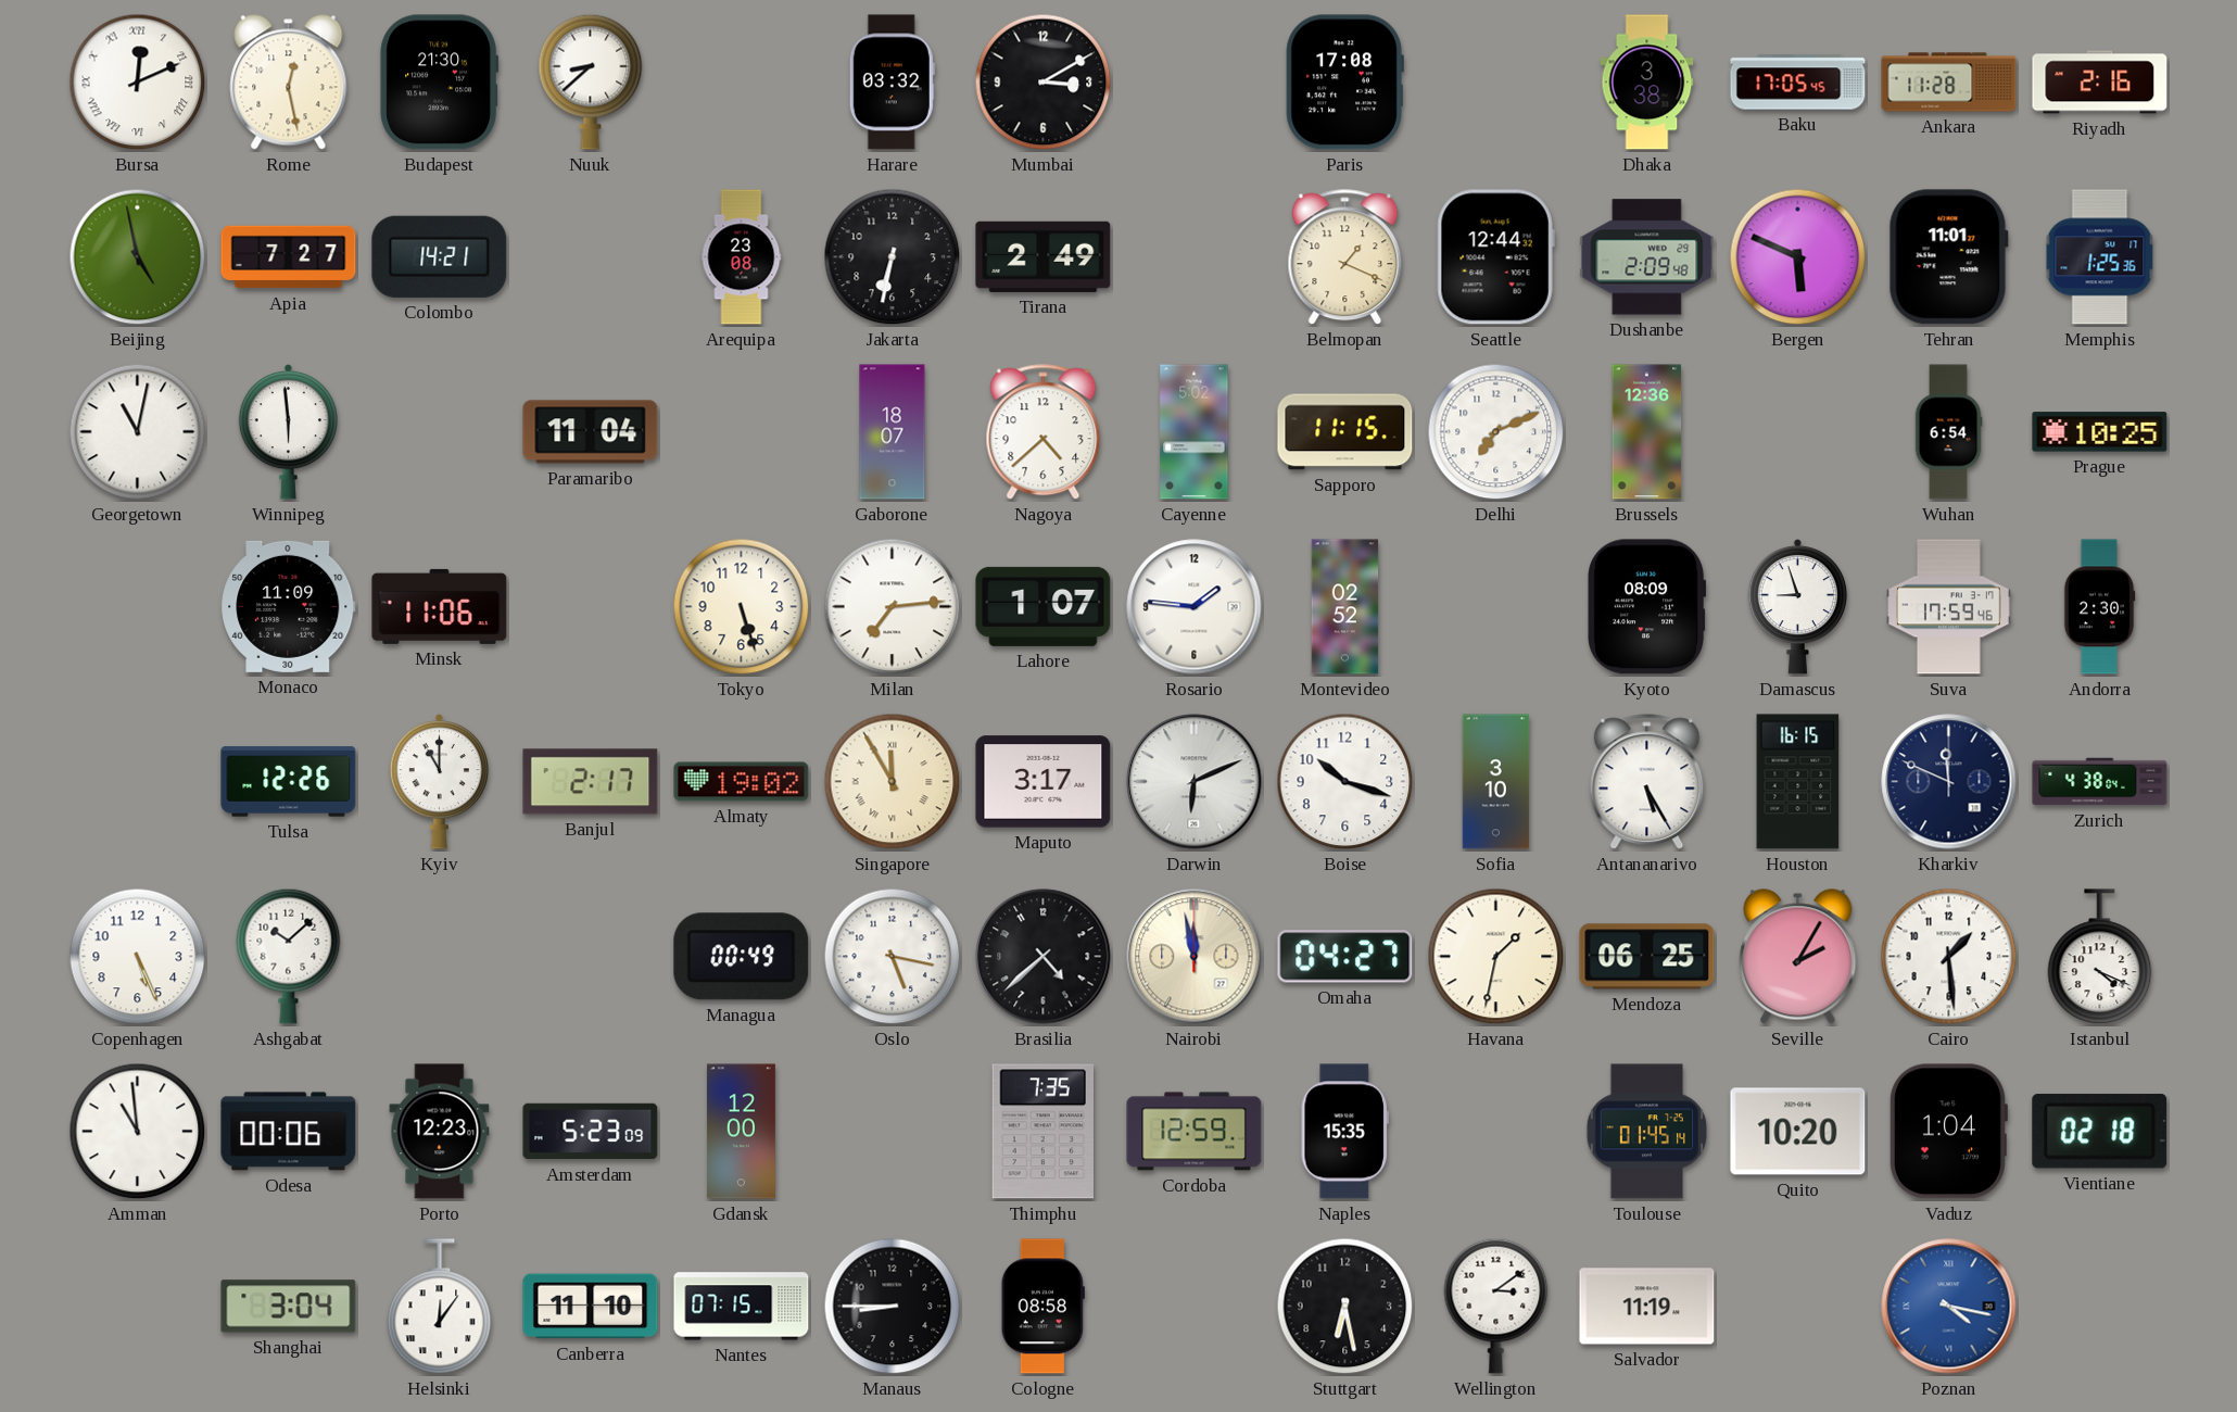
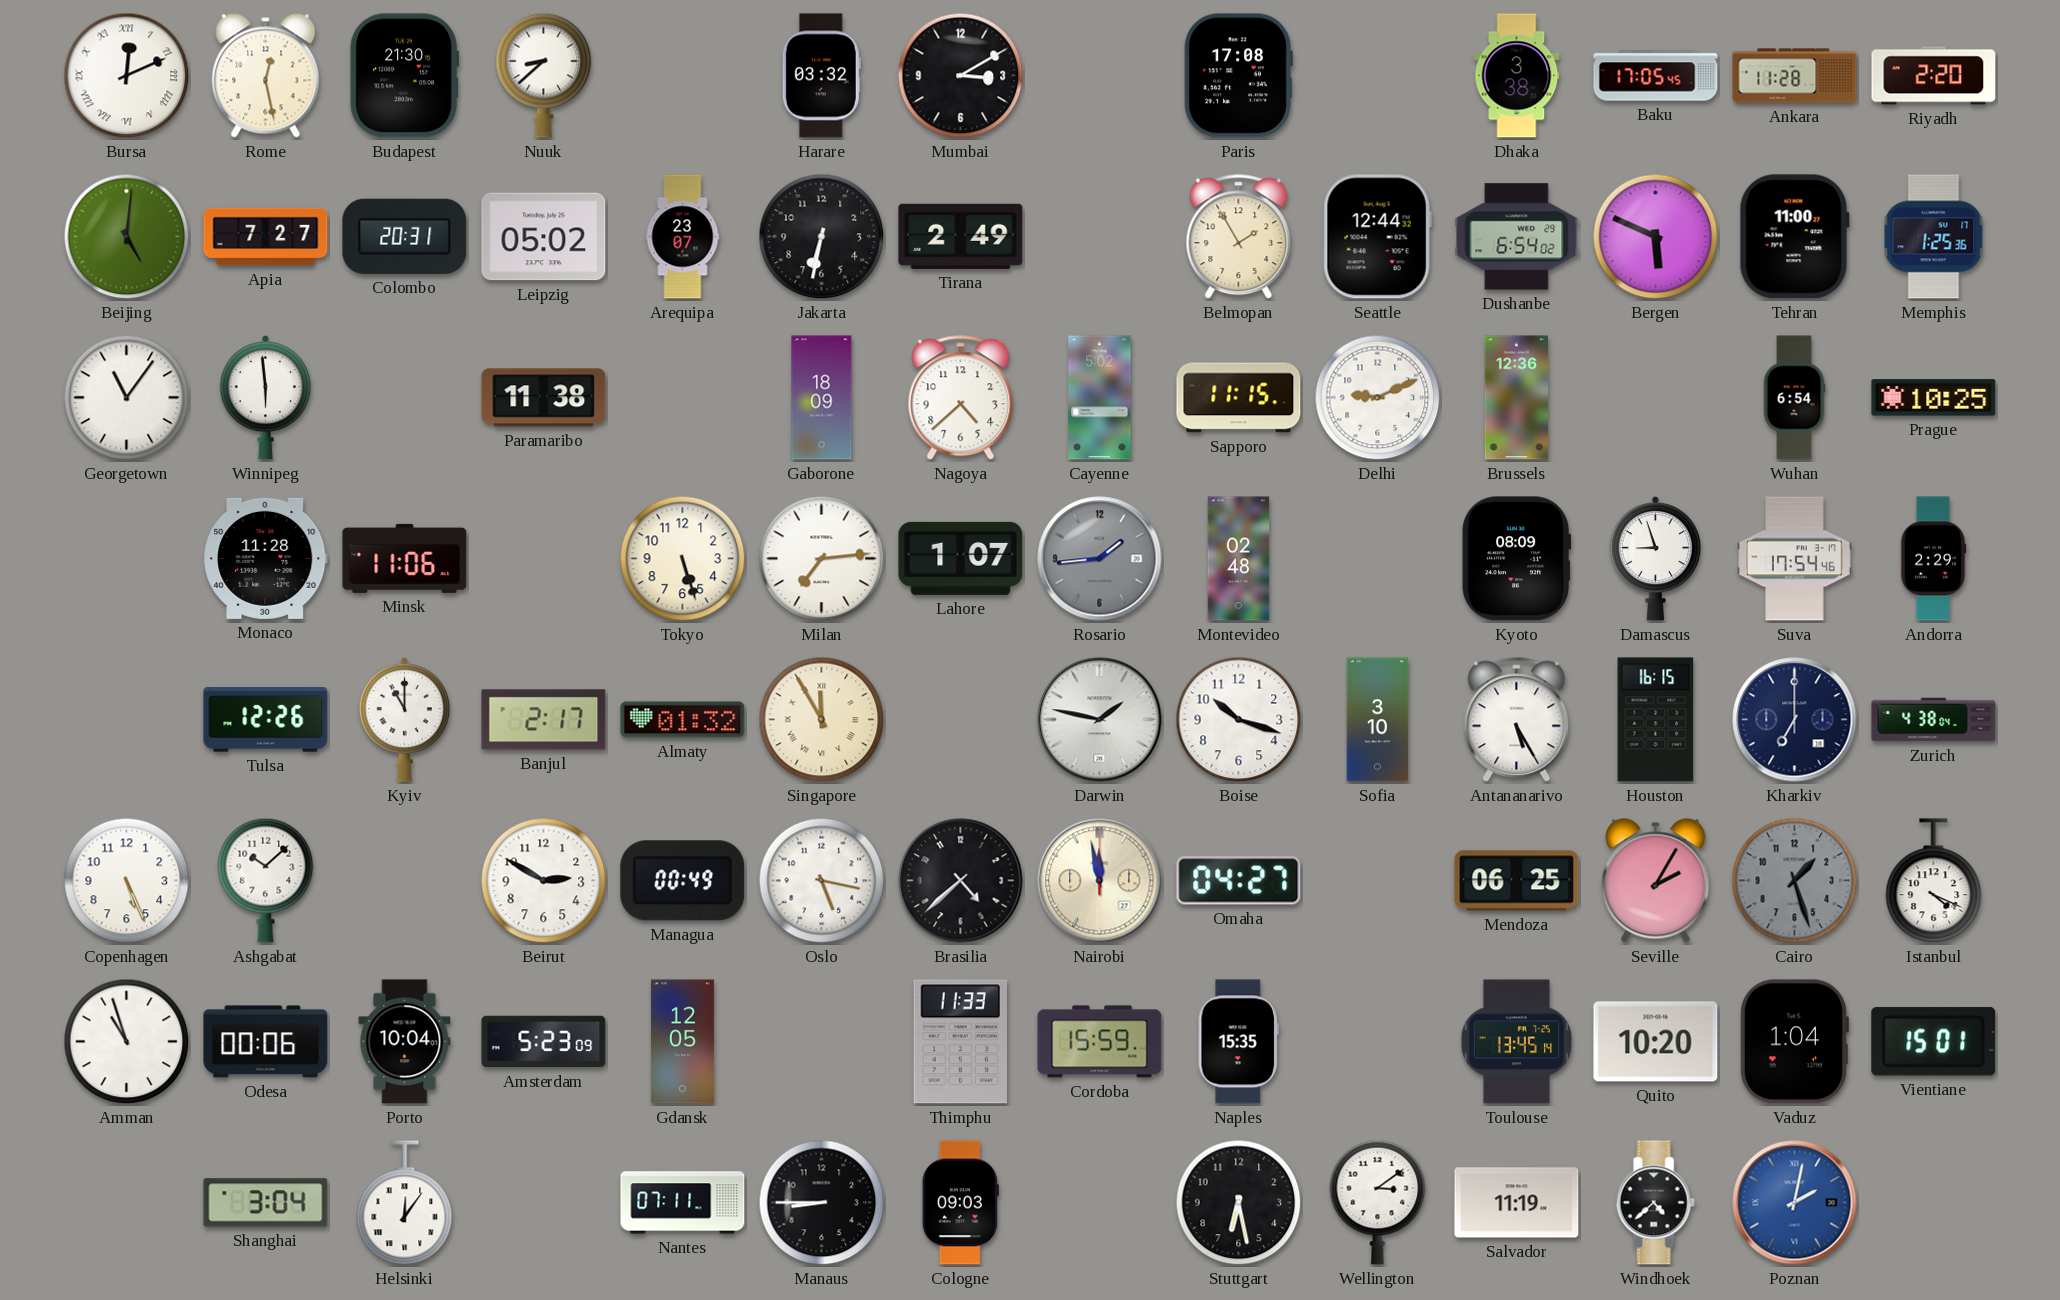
Riyadh: 2:16 -> 2:20
Beijing: 4:58 -> 5:01
Colombo: 14:21 -> 20:31
Leipzig: none -> 05:02
Arequipa: 23:08 -> 23:07
Belmopan: 1:19 -> 1:55
Dushanbe: 2:09 -> 6:54
Tehran: 11:01 -> 11:00
Georgetown: 11:02 -> 11:06
Paramaribo: 11:04 -> 11:38
Gaborone: 18:07 -> 18:09
Delhi: 7:11 -> 9:11
Monaco: 11:09 -> 11:28
Rosario: 1:46 -> 1:44
Rosario dial: white -> grey
Montevideo: 02:52 -> 02:48
Suva: 17:59 -> 17:54
Andorra: 2:30 -> 2:29
Almaty: 19:02 -> 01:32
Maputo: 3:17 -> none
Darwin: 6:11 -> 1:47
Kharkiv: 11:49 -> 7:00
Beirut: none -> 2:50
Havana: 1:32 -> none
Cairo: 1:29 -> 1:27
Cairo dial: white -> grey
Amman: 10:59 -> 10:57
Porto: 12:23 -> 10:04
Gdansk: 12:00 -> 12:05
Thimphu: 7:35 -> 11:33
Cordoba: 12:59 -> 15:59
Toulouse: 01:45 -> 13:45
Vientiane: 02:18 -> 15:01
Canberra: 11:10 -> none
Nantes: 07:15 -> 07:11
Cologne: 08:58 -> 09:03
Windhoek: none -> 4:38
Poznan: 4:17 -> 2:02
